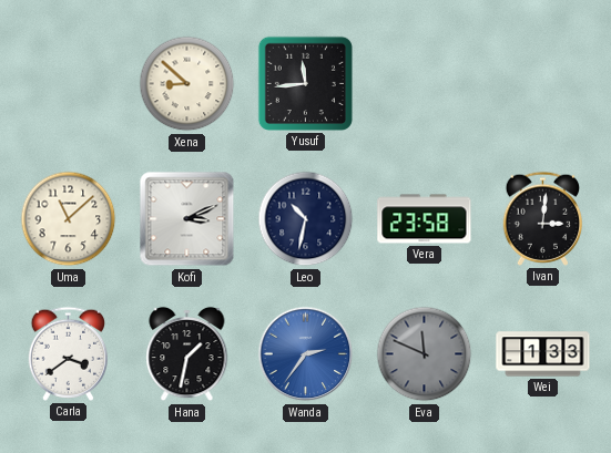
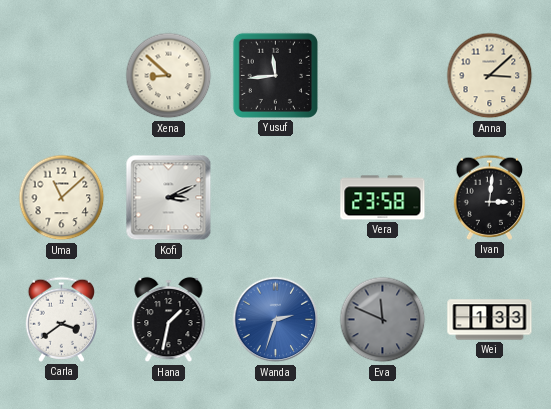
Anna: none -> 3:08
Leo: 10:32 -> none
Wanda: 2:36 -> 2:33
